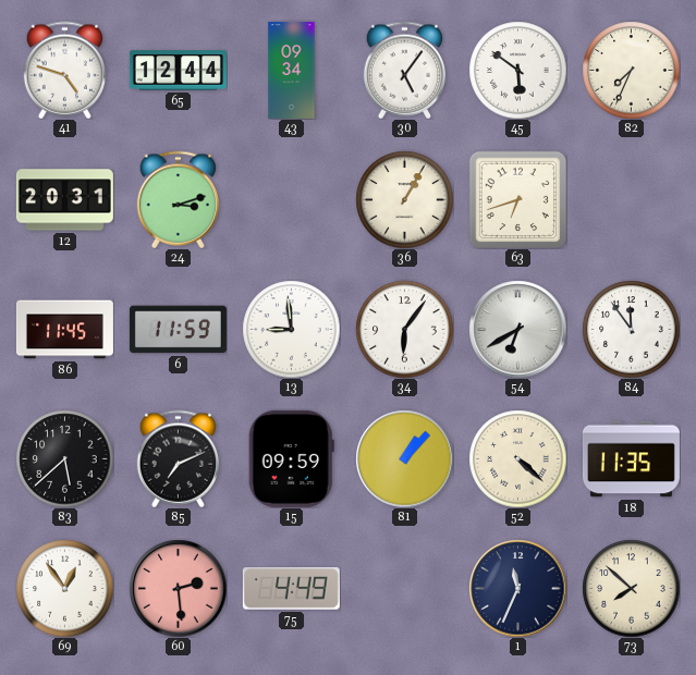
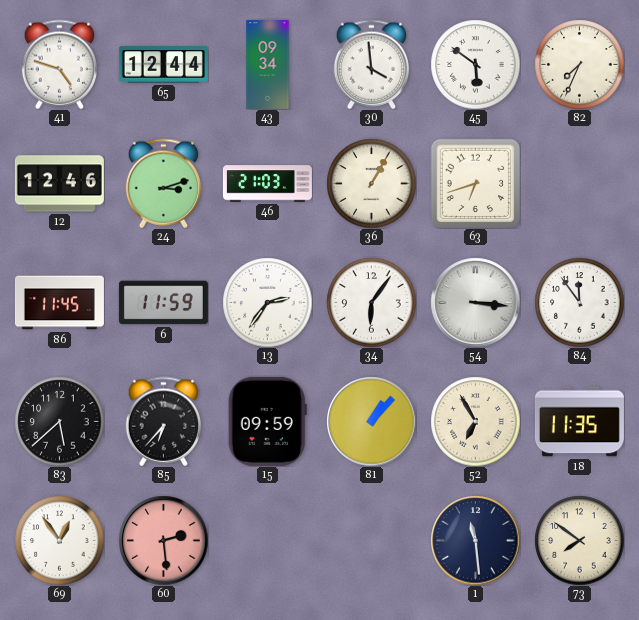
30: 5:06 -> 3:59
12: 20:31 -> 12:46
46: none -> 21:03
13: 8:59 -> 2:36
54: 6:40 -> 3:16
85: 7:11 -> 6:37
52: 4:22 -> 6:55
75: 4:49 -> none
1: 11:34 -> 11:29
73: 7:52 -> 7:51
